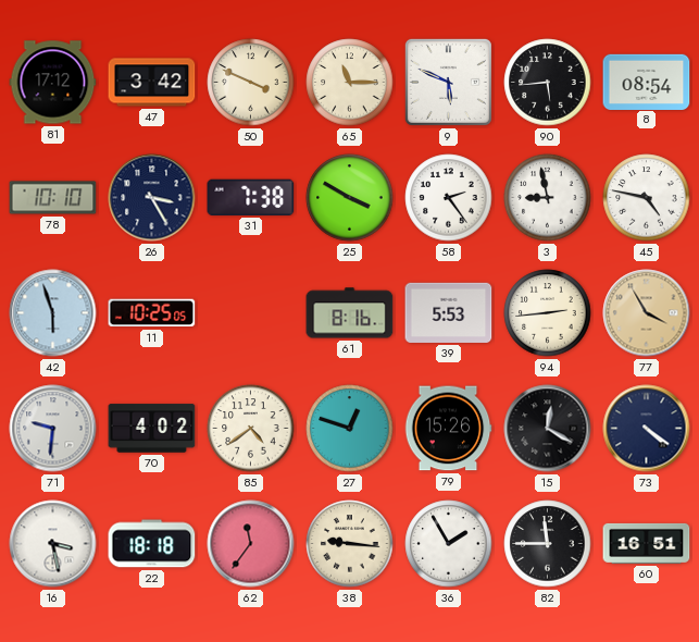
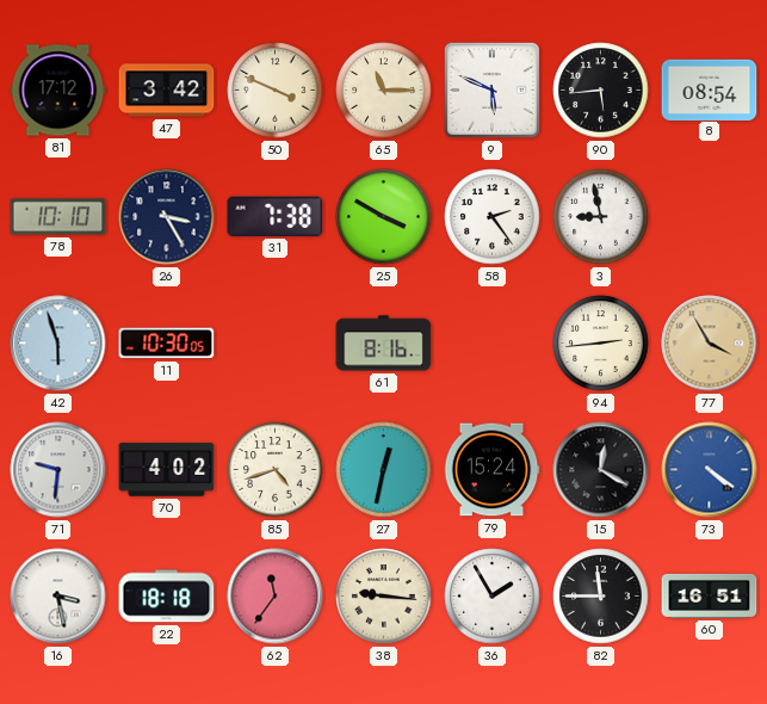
45: 4:47 -> none
11: 10:25 -> 10:30
39: 5:53 -> none
85: 4:39 -> 4:42
27: 12:48 -> 12:32
79: 15:26 -> 15:24
73 dial: navy -> blue
